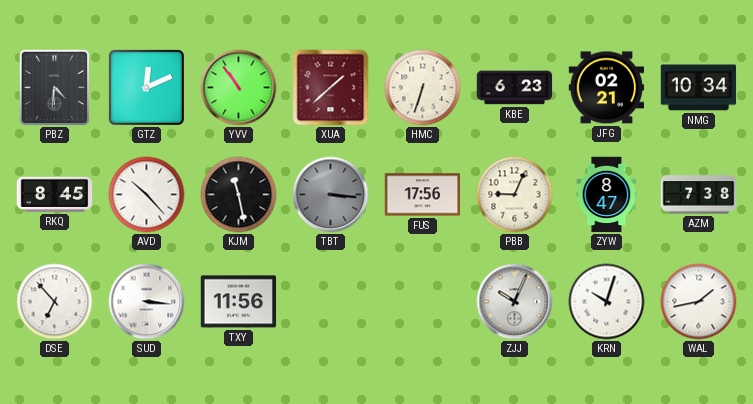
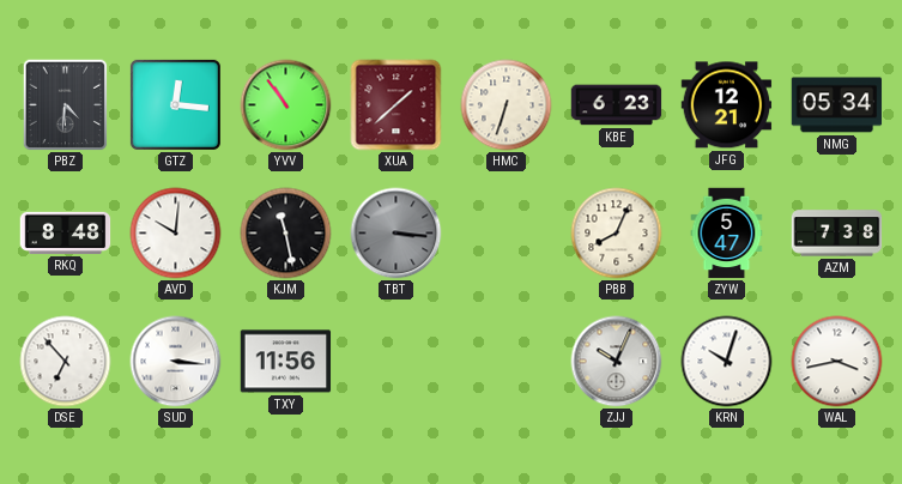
GTZ: 12:11 -> 12:16
JFG: 02:21 -> 12:21
NMG: 10:34 -> 05:34
RKQ: 8:45 -> 8:48
AVD: 10:23 -> 10:01
FUS: 17:56 -> none
PBB: 9:04 -> 8:04
ZYW: 8:47 -> 5:47
WAL: 1:43 -> 3:43
